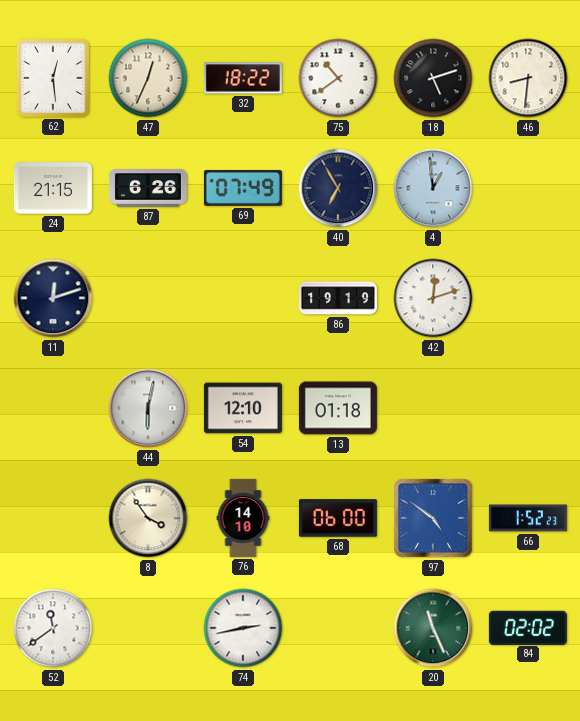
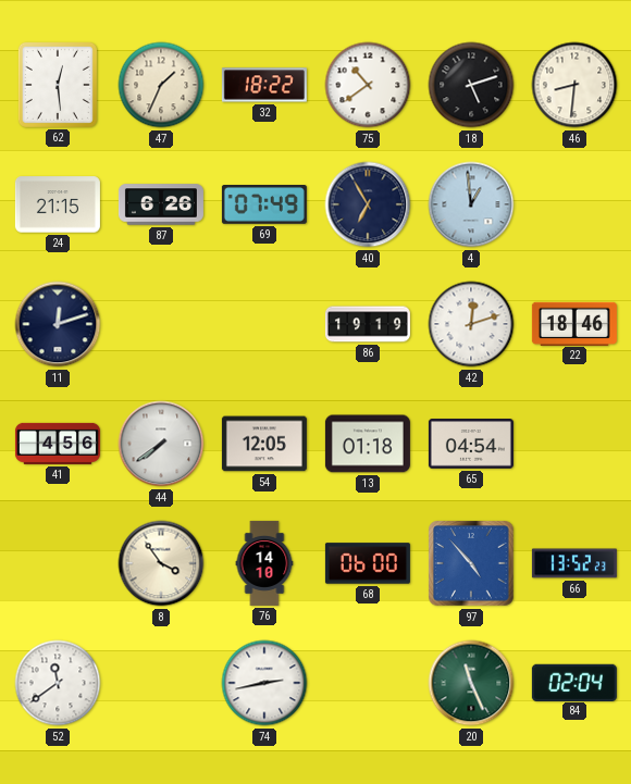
47: 12:34 -> 1:34
22: none -> 18:46
41: none -> 4:56
44: 6:02 -> 7:39
54: 12:10 -> 12:05
65: none -> 04:54
97: 4:51 -> 4:53
66: 1:52 -> 13:52
84: 02:02 -> 02:04
